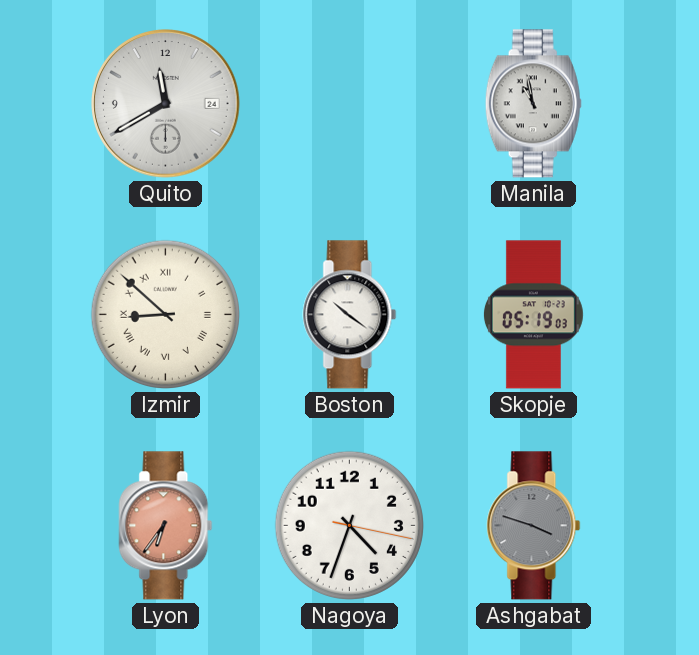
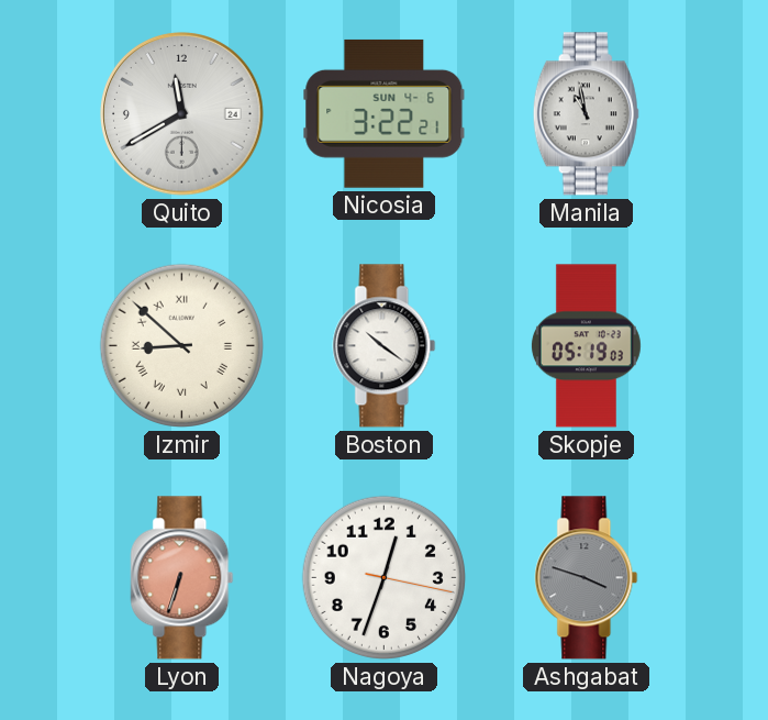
Nicosia: none -> 3:22
Lyon: 6:36 -> 6:33
Nagoya: 4:33 -> 12:33
